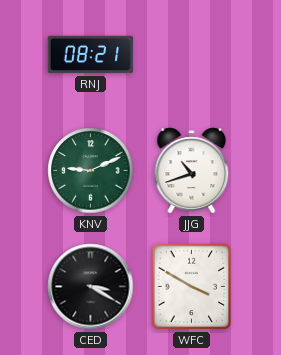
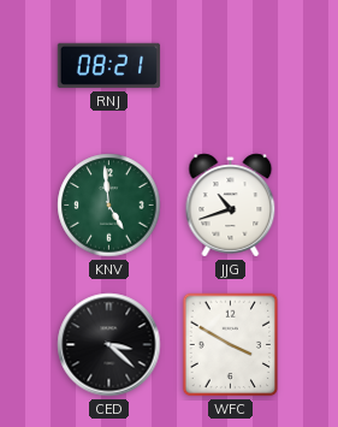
KNV: 9:11 -> 4:59
CED: 3:20 -> 3:22
